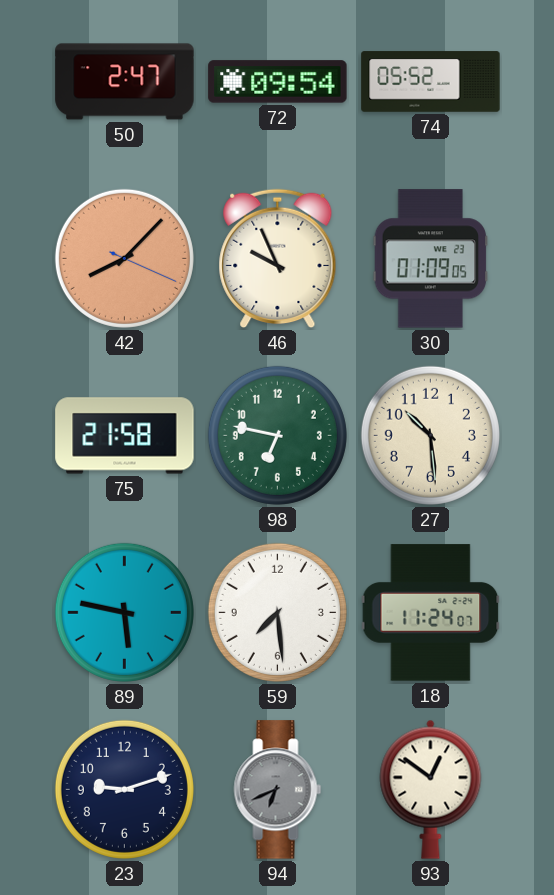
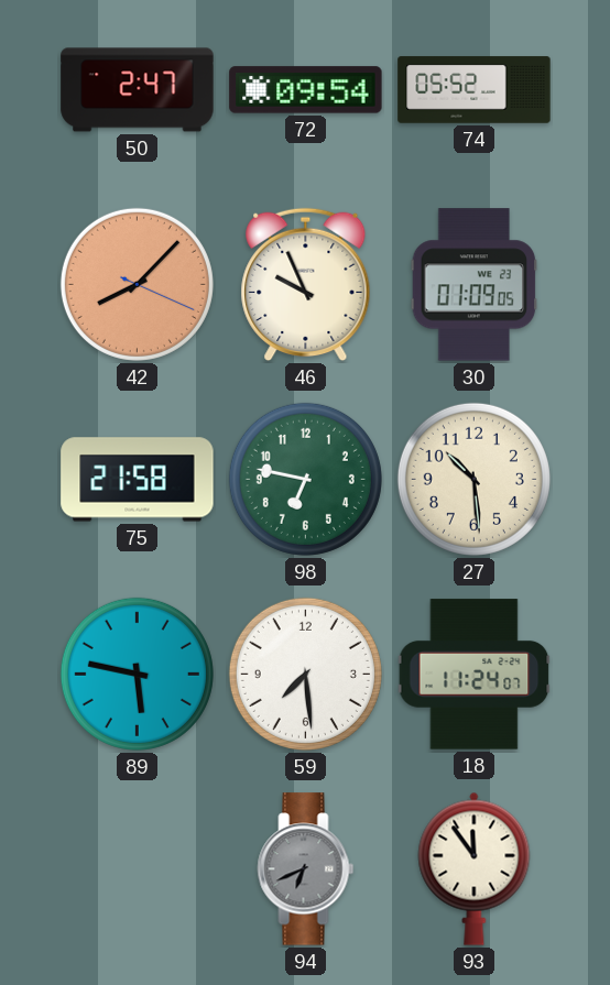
23: 9:12 -> none
93: 12:51 -> 11:54
